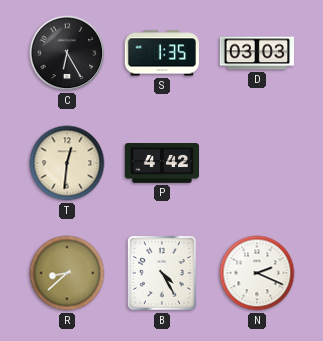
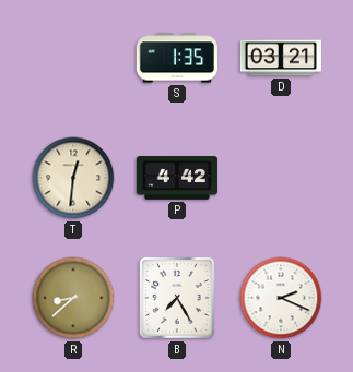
C: 6:25 -> none
D: 03:03 -> 03:21
B: 4:25 -> 7:25
